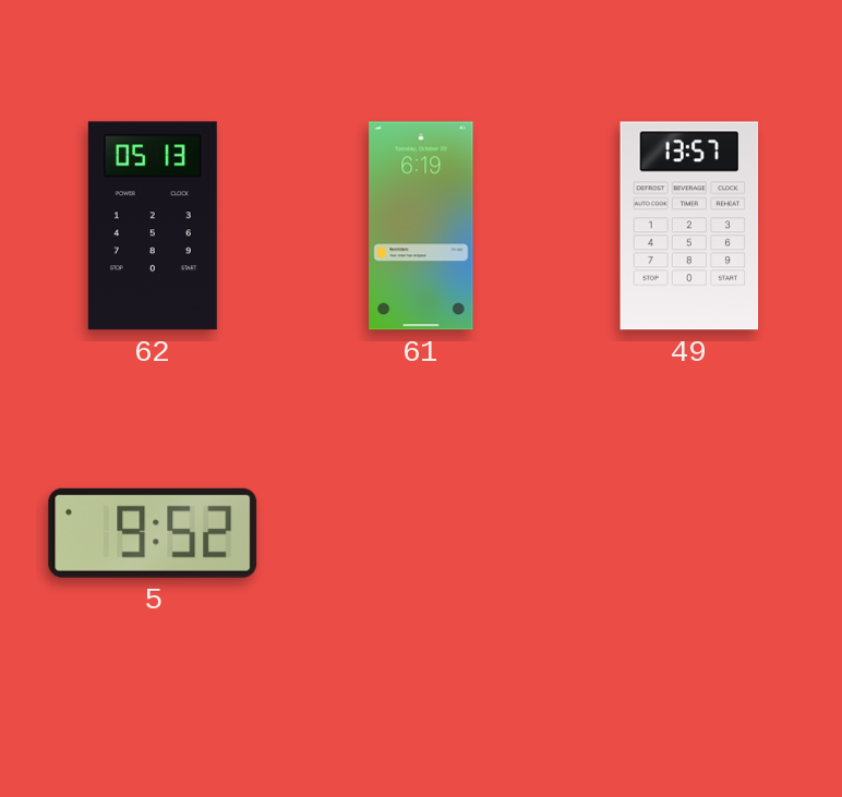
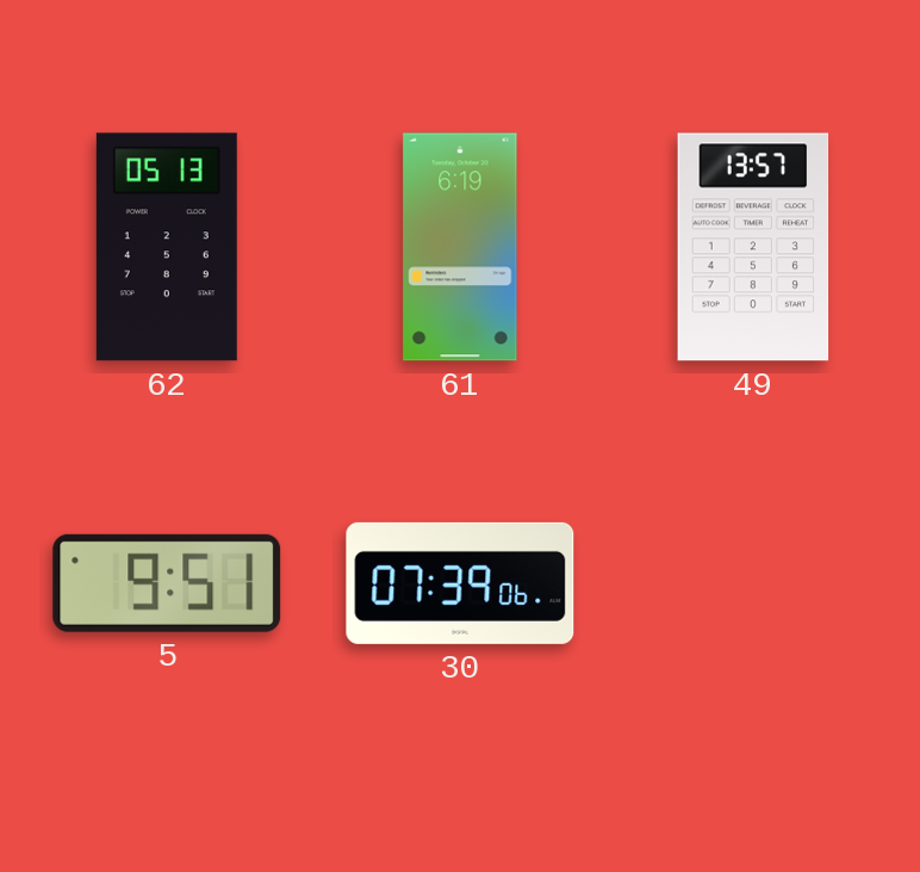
5: 9:52 -> 9:51
30: none -> 07:39
